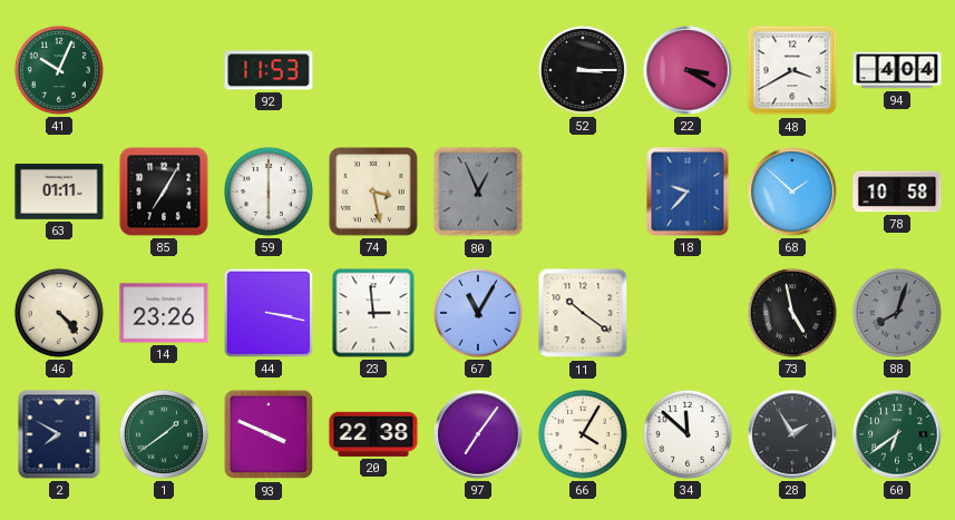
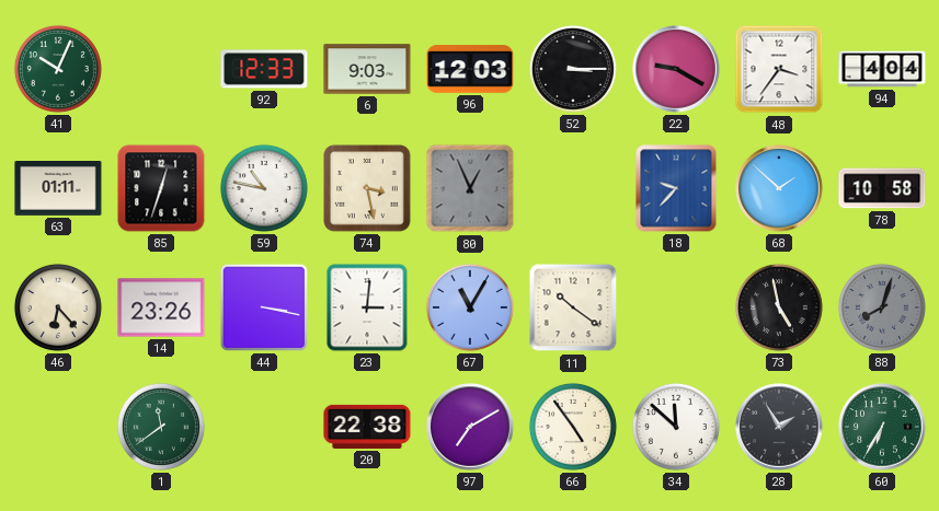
92: 11:53 -> 12:33
6: none -> 9:03
96: none -> 12:03
22: 3:20 -> 9:20
48: 3:40 -> 3:36
85: 7:05 -> 12:33
59: 6:00 -> 10:47
46: 4:23 -> 6:23
23: 2:59 -> 3:01
2: 7:50 -> none
1: 1:39 -> 11:39
93: 3:49 -> none
97: 7:06 -> 7:10
66: 4:05 -> 4:54
60: 6:39 -> 6:35
